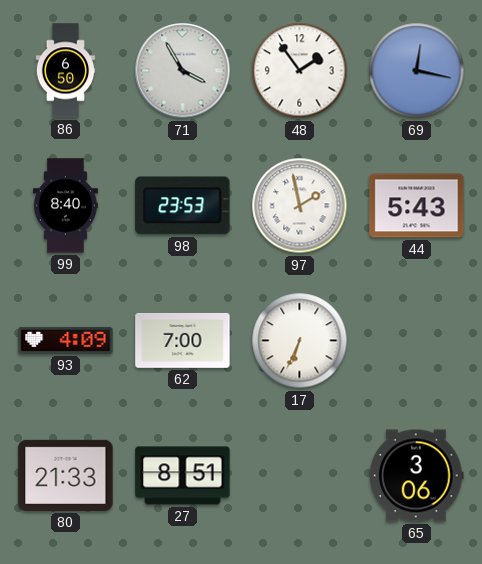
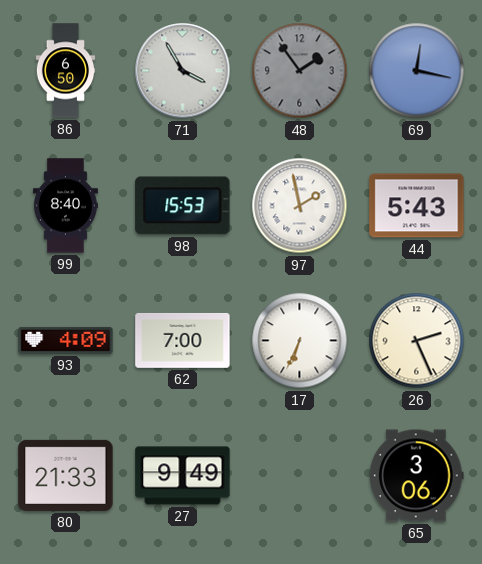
48 dial: white -> grey
98: 23:53 -> 15:53
26: none -> 2:26
27: 8:51 -> 9:49
